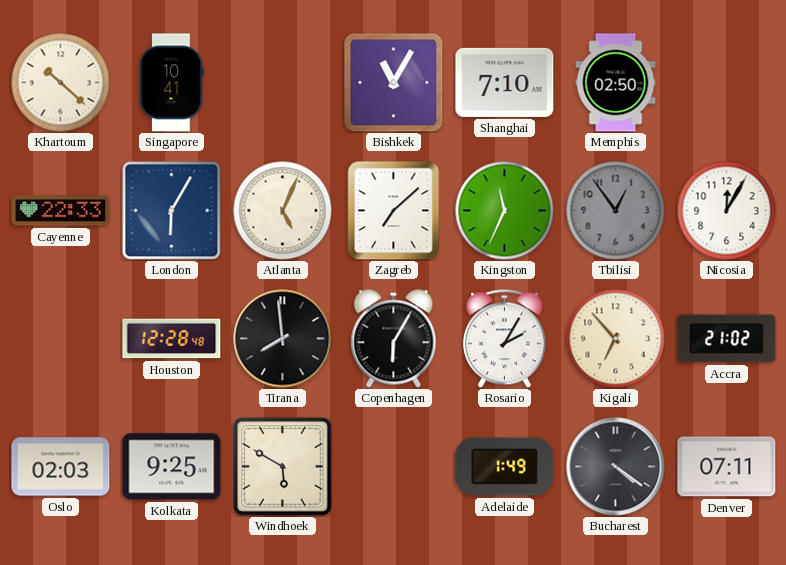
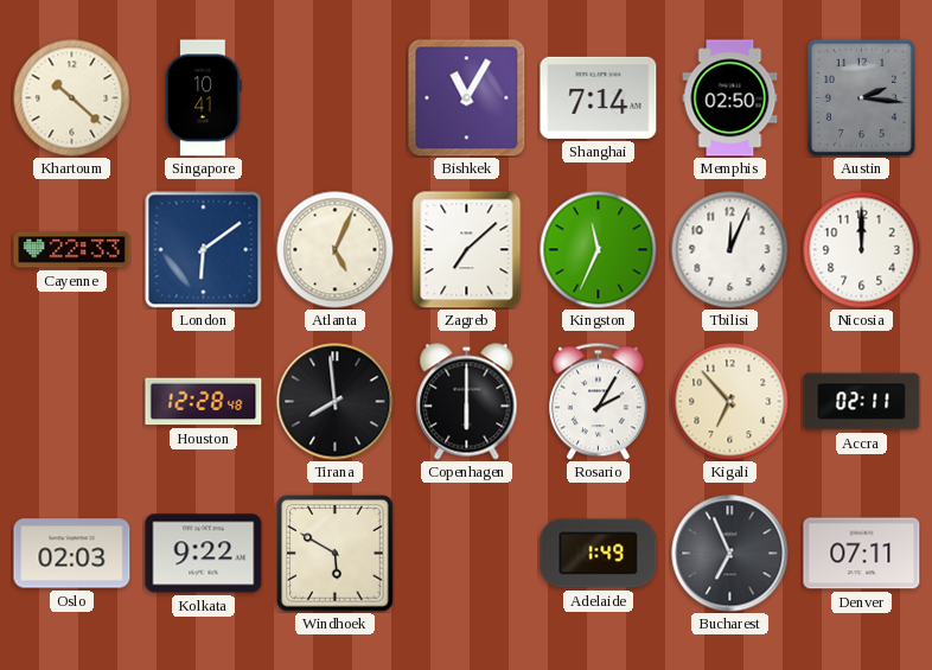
Shanghai: 7:10 -> 7:14
Austin: none -> 2:16
London: 6:05 -> 6:09
Tbilisi: 12:54 -> 12:04
Tbilisi dial: grey -> white
Nicosia: 12:05 -> 12:00
Copenhagen: 6:05 -> 6:00
Accra: 21:02 -> 02:11
Kolkata: 9:25 -> 9:22
Bucharest: 4:21 -> 6:56
